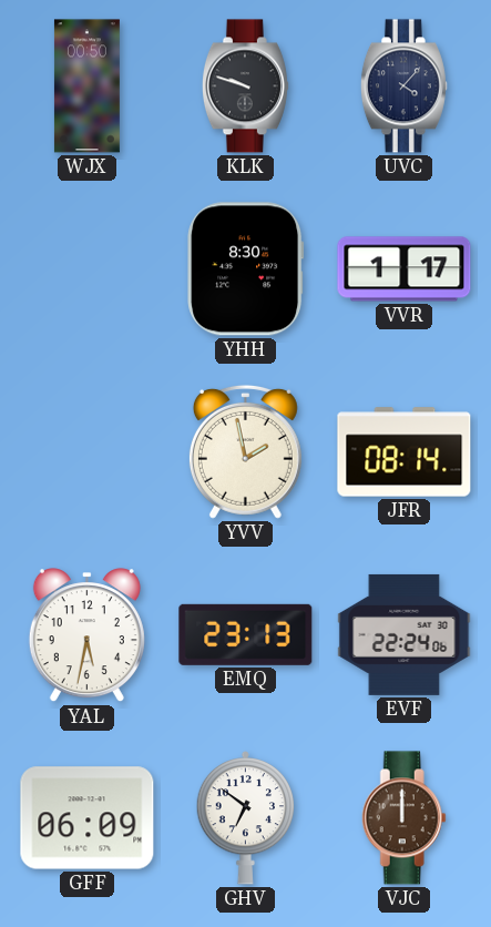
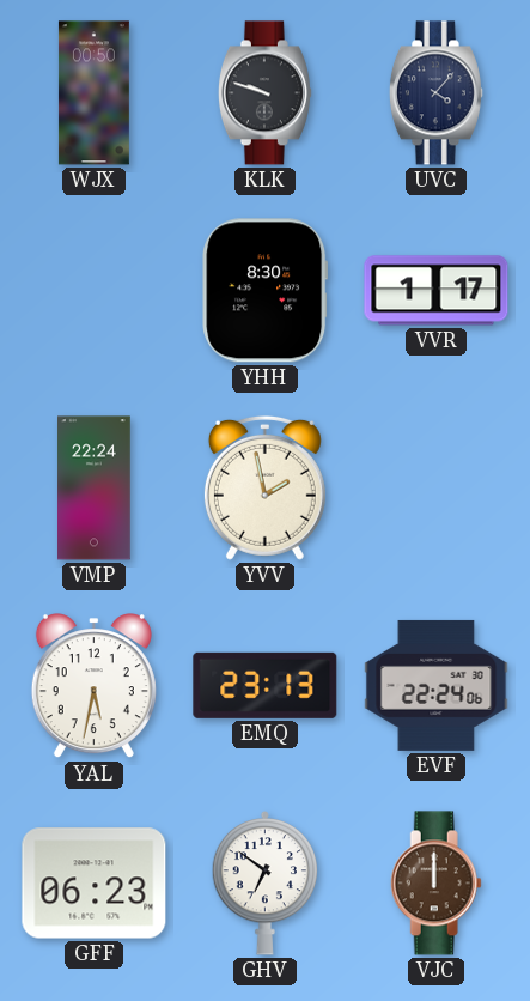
VMP: none -> 22:24
JFR: 08:14 -> none
GFF: 06:09 -> 06:23
